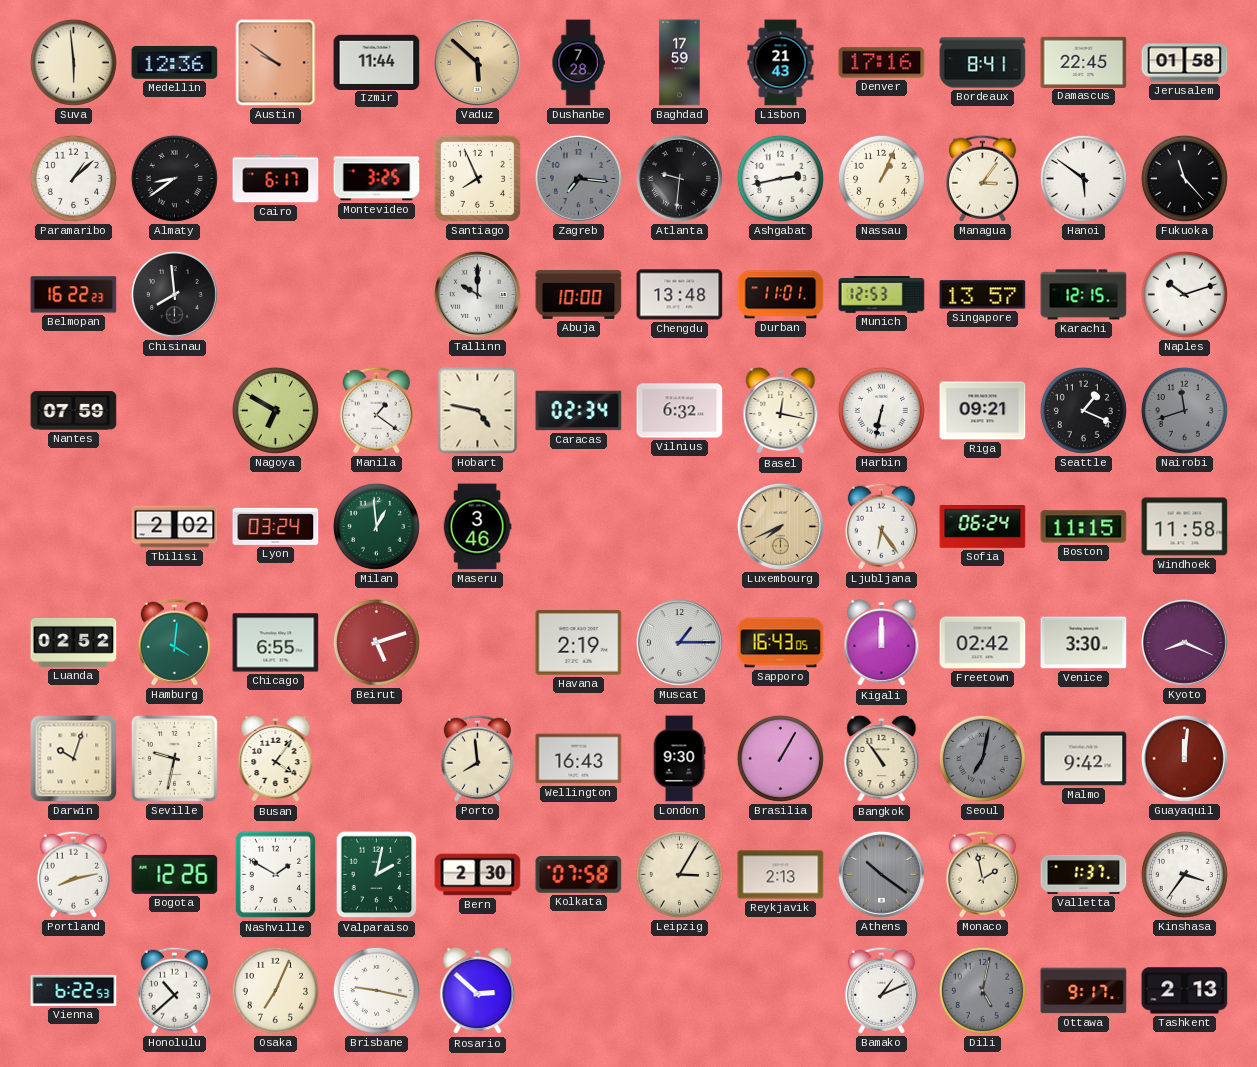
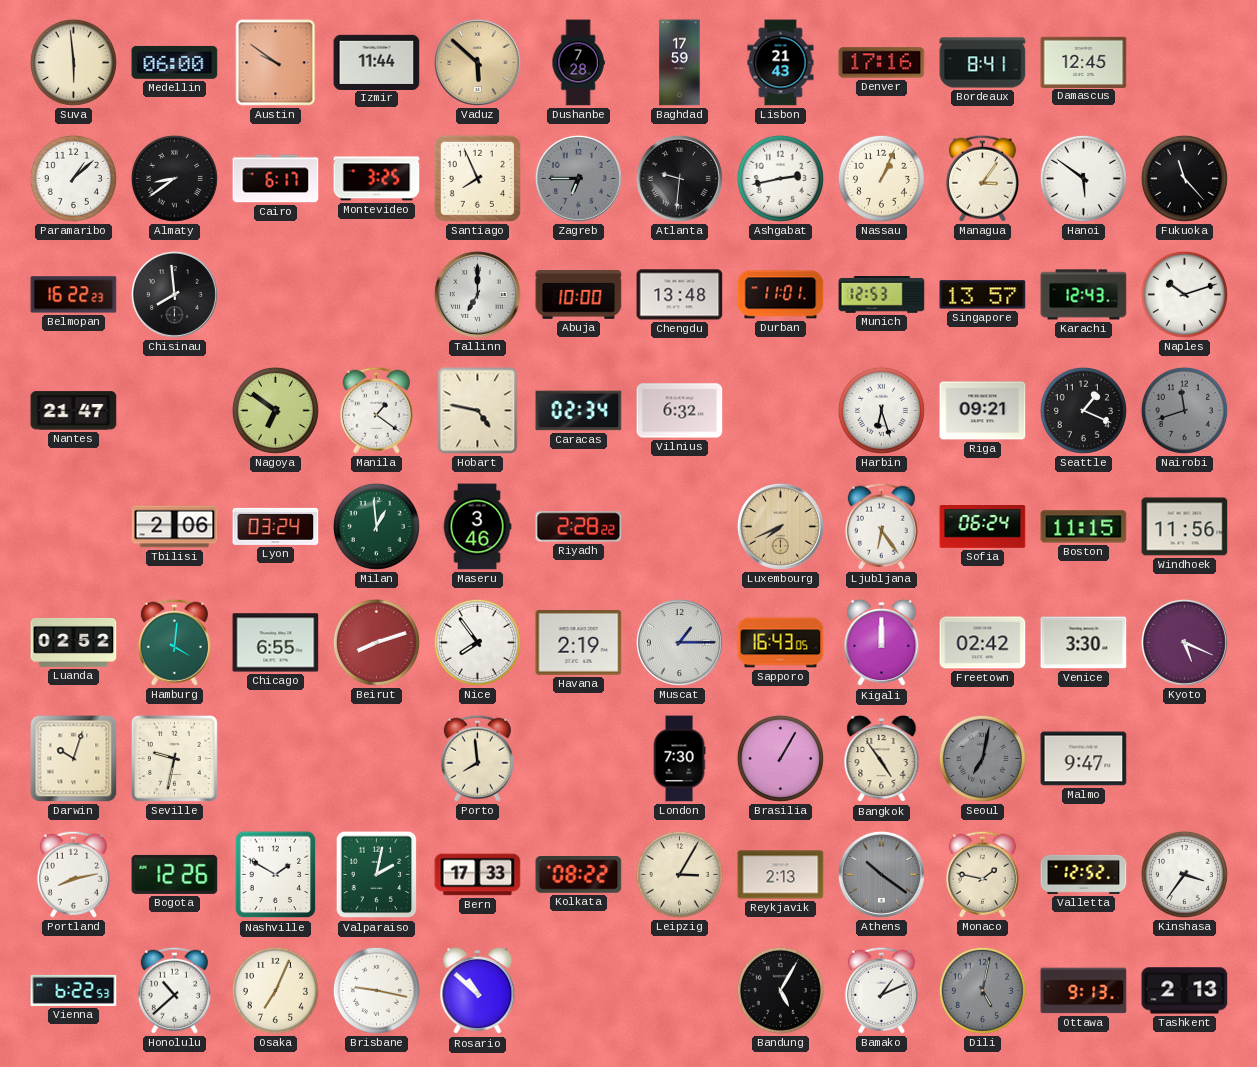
Medellin: 12:36 -> 06:00
Damascus: 22:45 -> 12:45
Jerusalem: 01:58 -> none
Zagreb: 7:16 -> 6:45
Tallinn: 10:00 -> 7:00
Karachi: 12:15 -> 12:43
Nantes: 07:59 -> 21:47
Nagoya: 6:50 -> 6:51
Basel: 12:17 -> none
Harbin: 6:32 -> 6:27
Tbilisi: 2:02 -> 2:06
Riyadh: none -> 2:28
Windhoek: 11:58 -> 11:56
Beirut: 5:12 -> 8:12
Nice: none -> 7:54
Kyoto: 8:19 -> 5:19
Busan: 4:06 -> none
Wellington: 16:43 -> none
London: 9:30 -> 7:30
Bangkok: 10:54 -> 4:54
Malmo: 9:42 -> 9:47
Guayaquil: 12:01 -> none
Bern: 2:30 -> 17:33
Kolkata: 07:58 -> 08:22
Monaco: 1:58 -> 1:47
Valletta: 1:37 -> 12:52
Rosario: 2:52 -> 10:52
Bandung: none -> 5:05
Ottawa: 9:17 -> 9:13
